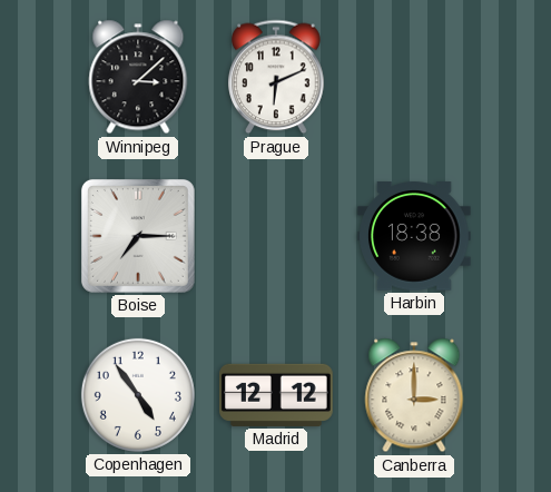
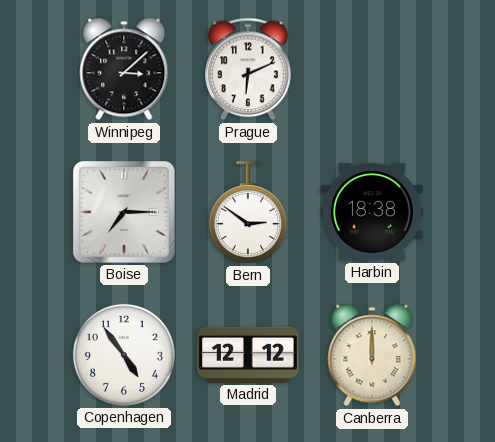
Bern: none -> 2:51
Canberra: 3:00 -> 12:00
